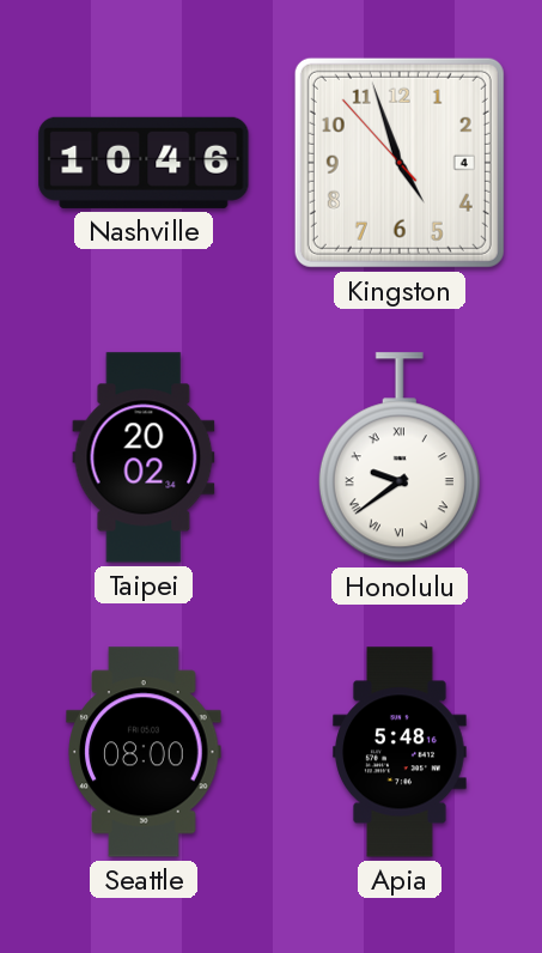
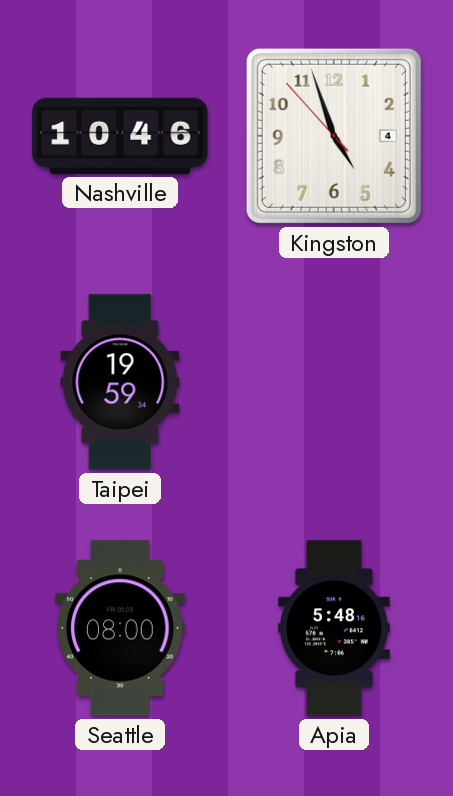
Taipei: 20:02 -> 19:59
Honolulu: 9:39 -> none
